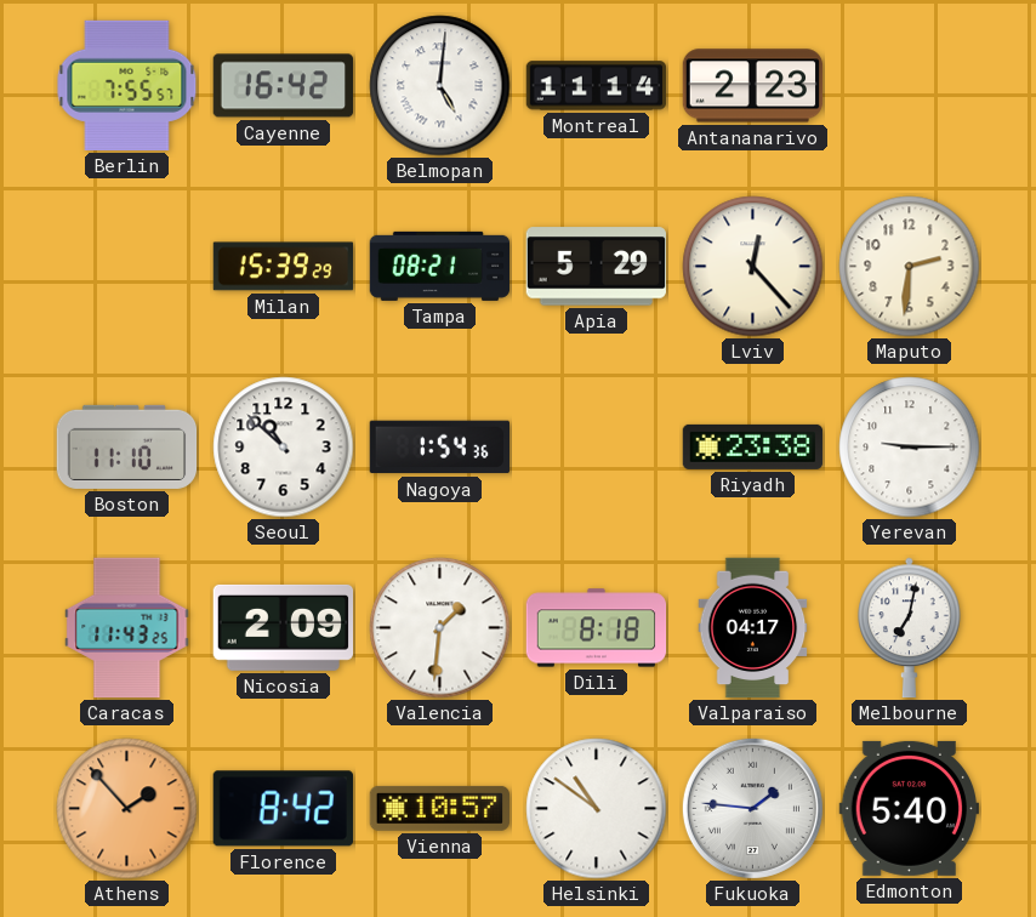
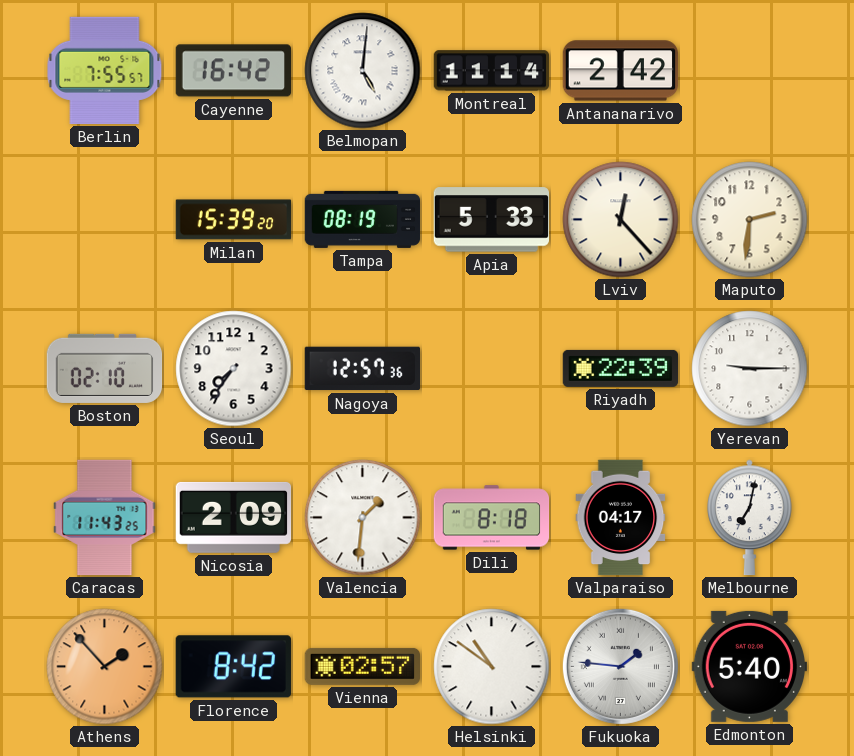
Antananarivo: 2:23 -> 2:42
Milan: 15:39:29 -> 15:39:20
Tampa: 08:21 -> 08:19
Apia: 5:29 -> 5:33
Boston: 11:10 -> 02:10
Seoul: 10:52 -> 7:36
Nagoya: 1:54 -> 12:57
Riyadh: 23:38 -> 22:39
Vienna: 10:57 -> 02:57
